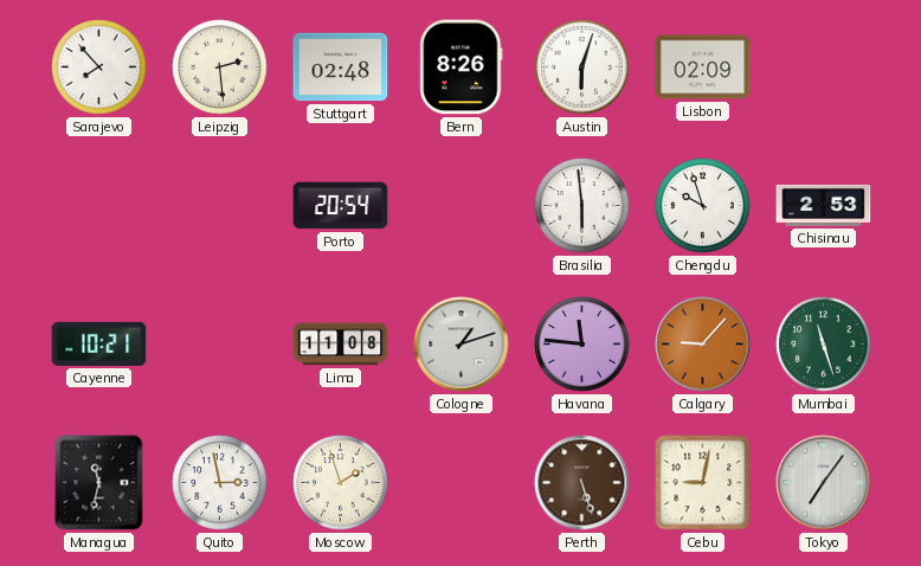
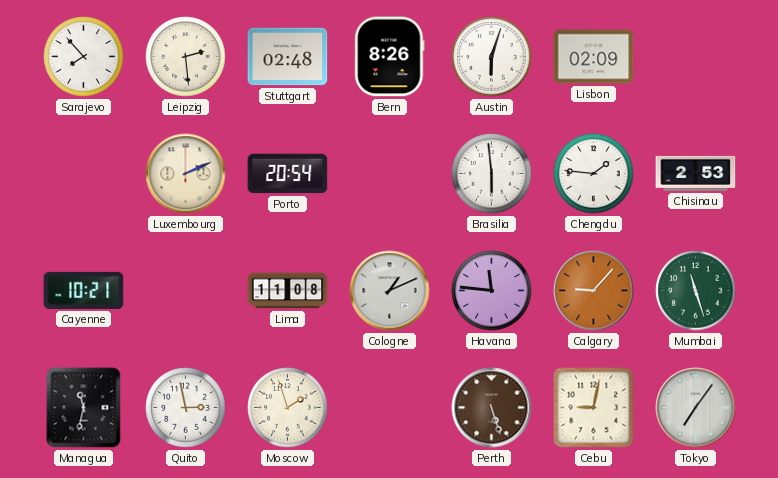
Luxembourg: none -> 2:11
Chengdu: 9:57 -> 1:46
Cologne: 1:12 -> 1:11
